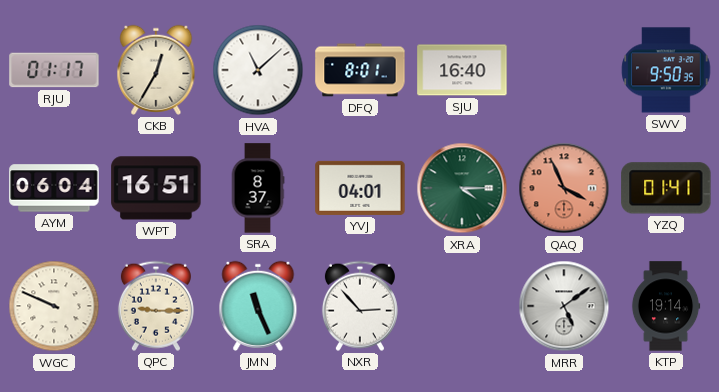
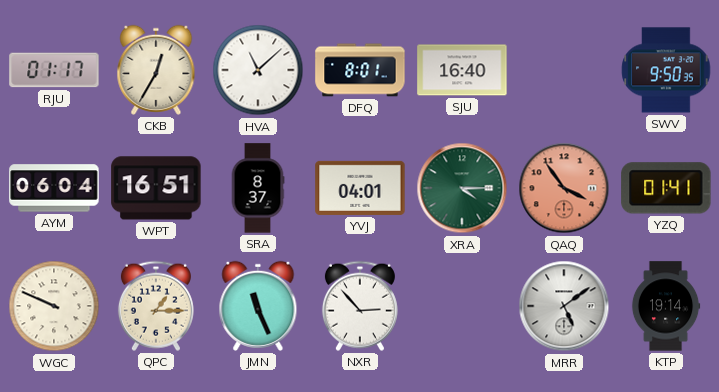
QAQ: 3:56 -> 3:54
QPC: 9:15 -> 1:15
